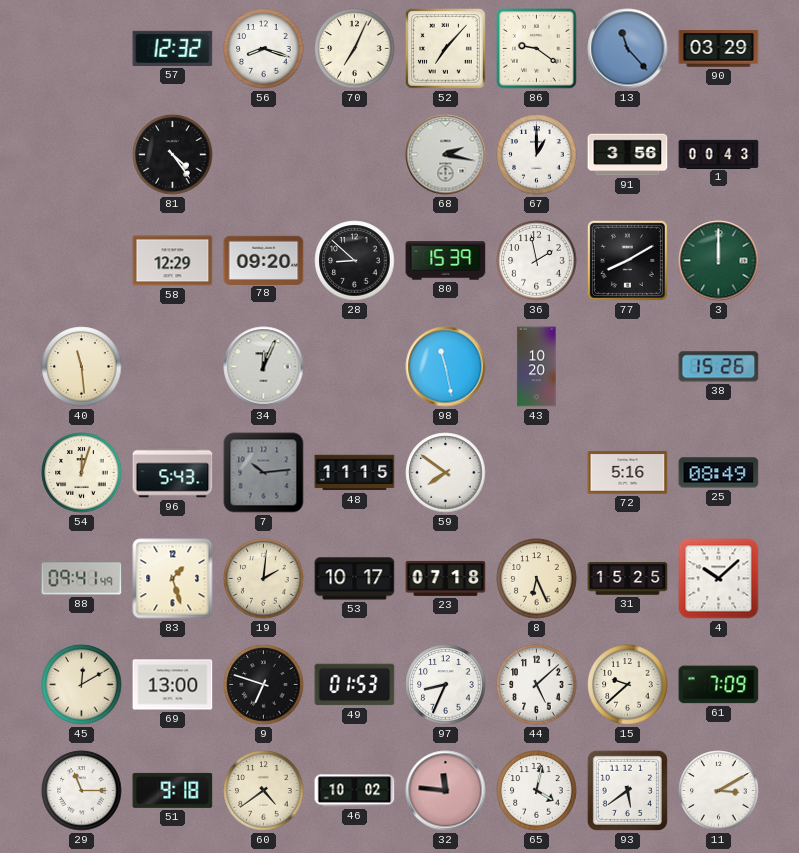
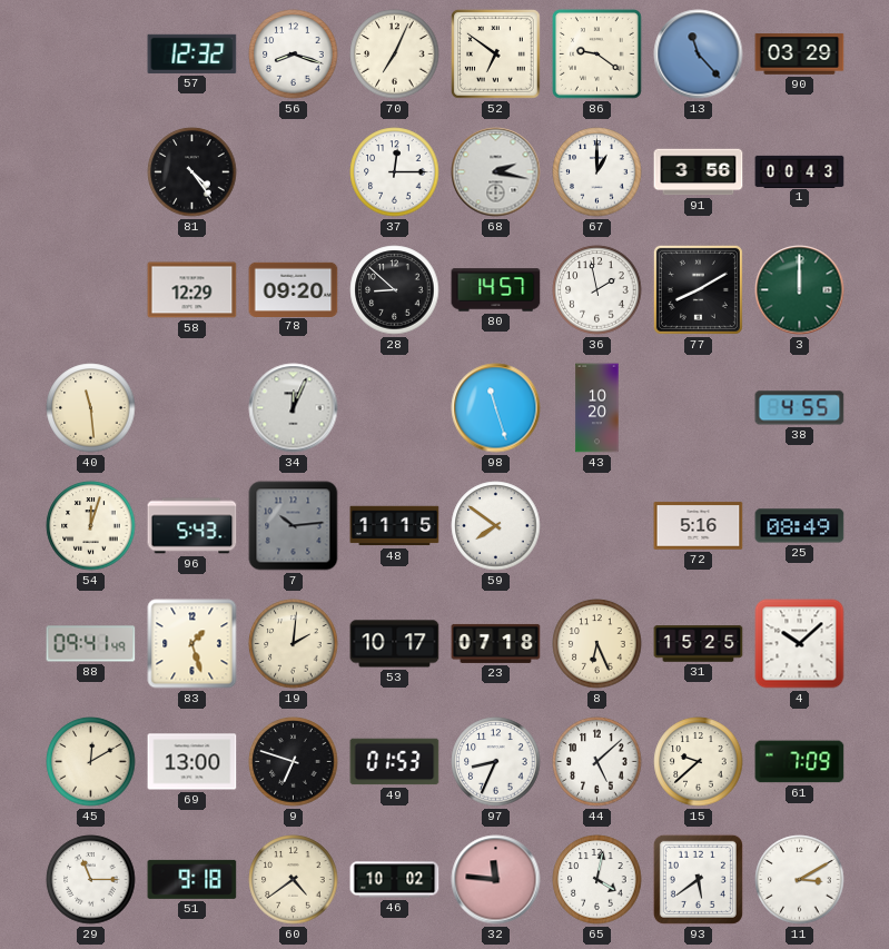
52: 7:07 -> 6:51
37: none -> 12:15
80: 15:39 -> 14:57
98: 11:28 -> 11:27
38: 15:26 -> 4:55
